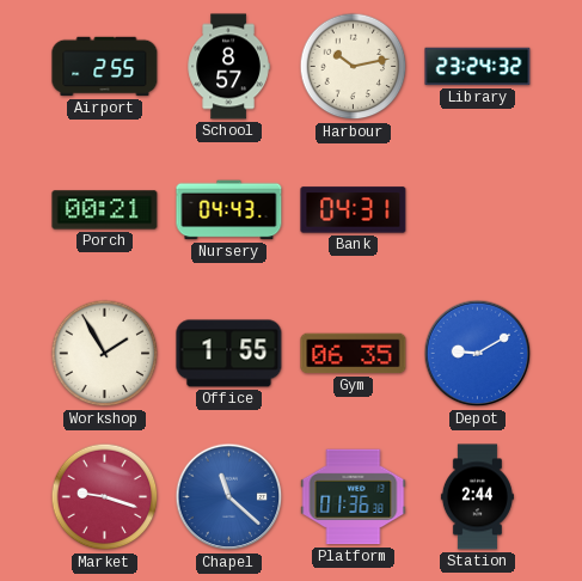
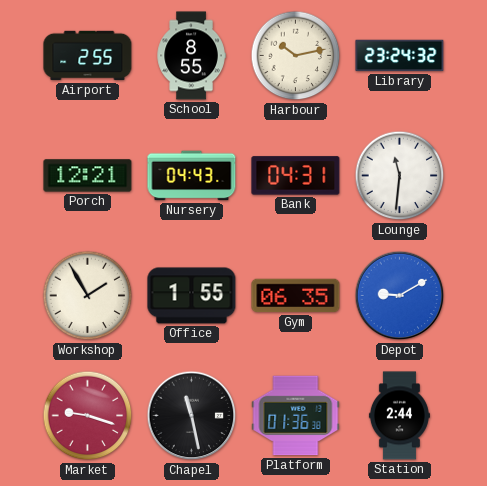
School: 8:57 -> 8:55
Porch: 00:21 -> 12:21
Lounge: none -> 11:31
Chapel: 11:22 -> 11:28
Chapel dial: blue -> black
